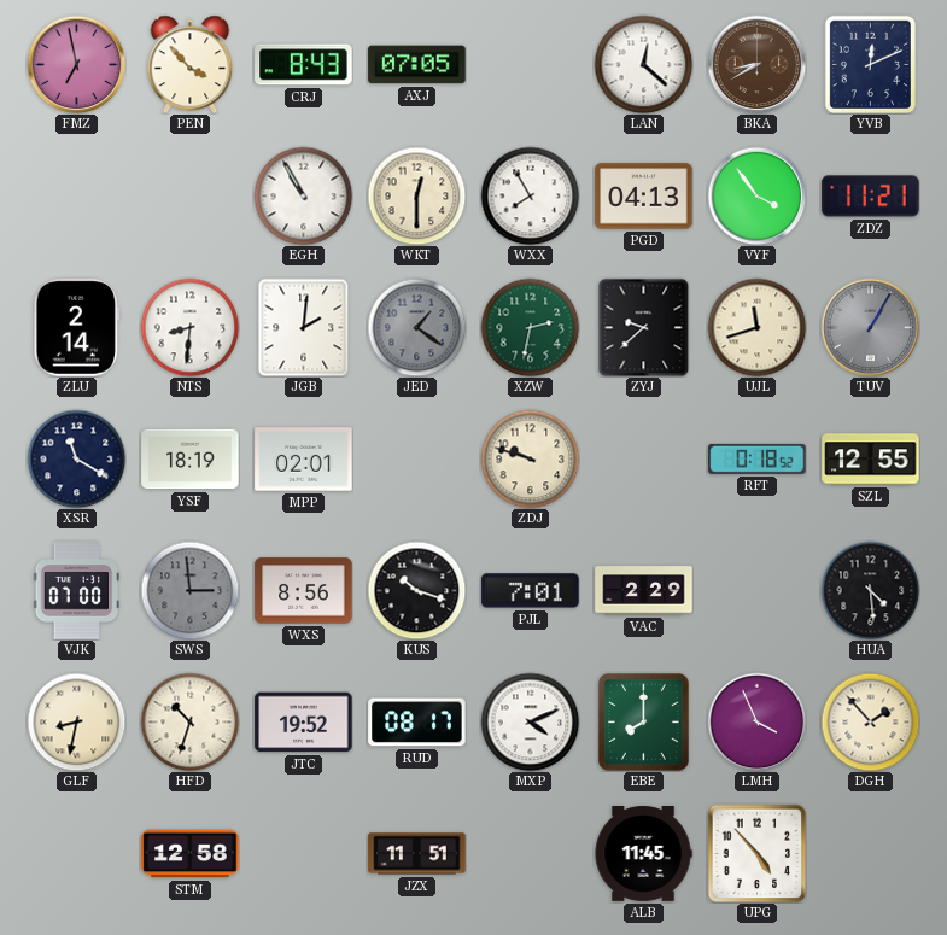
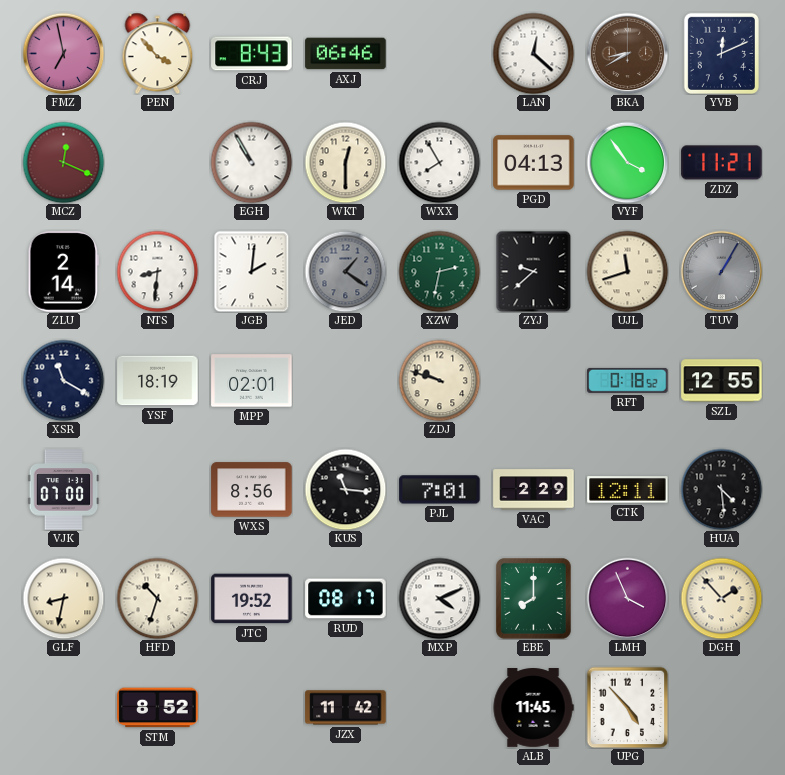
AXJ: 07:05 -> 06:46
MCZ: none -> 12:19
SWS: 2:59 -> none
KUS: 10:18 -> 11:16
CTK: none -> 12:11
STM: 12:58 -> 8:52
JZX: 11:51 -> 11:42
